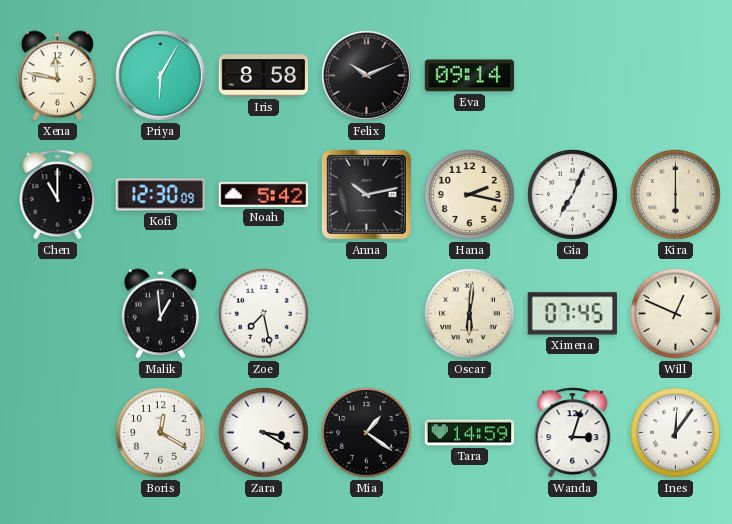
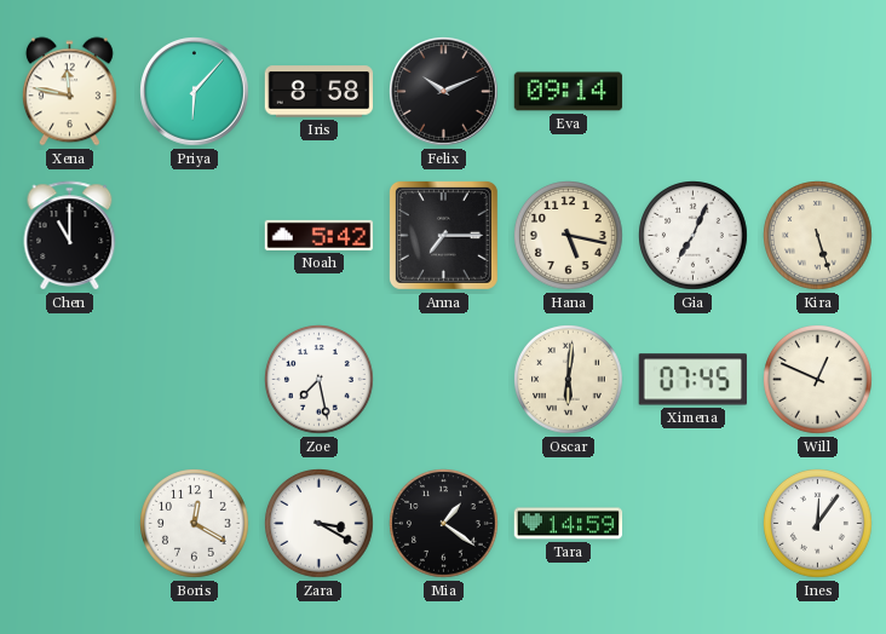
Priya: 6:05 -> 6:07
Kofi: 12:30 -> none
Anna: 10:13 -> 7:15
Hana: 2:17 -> 5:17
Kira: 6:00 -> 5:27
Malik: 12:59 -> none
Wanda: 3:03 -> none
